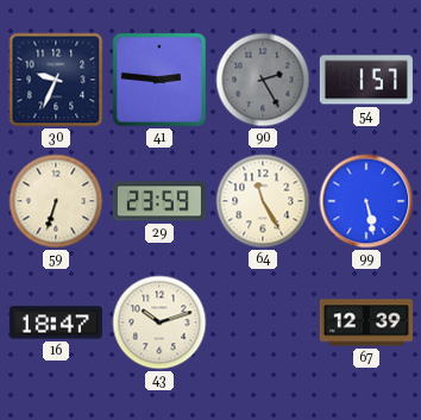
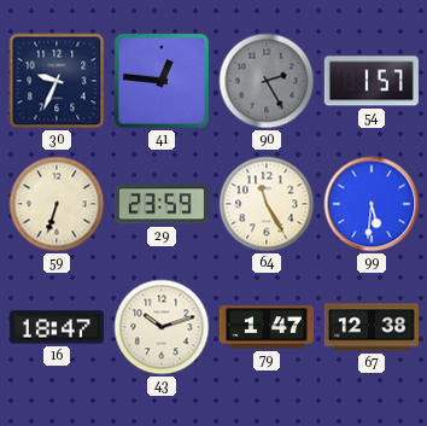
41: 2:46 -> 12:46
99: 5:28 -> 5:31
79: none -> 1:47
67: 12:39 -> 12:38
